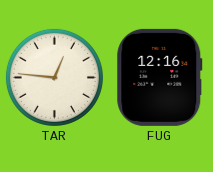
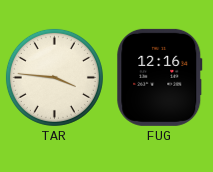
TAR: 12:46 -> 3:46
